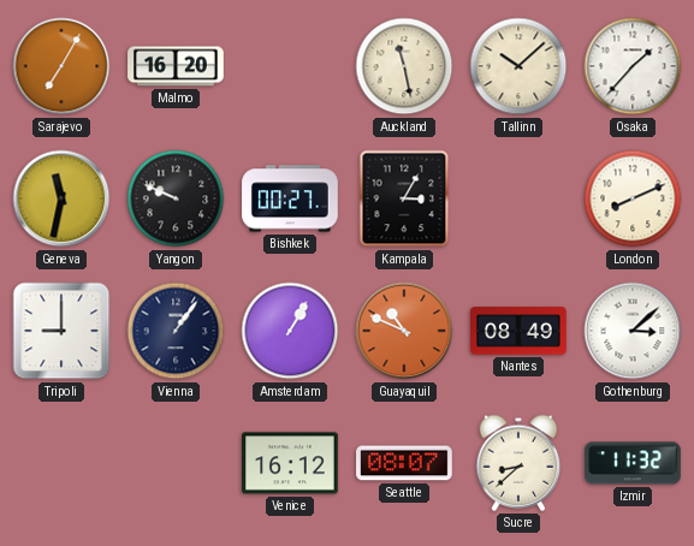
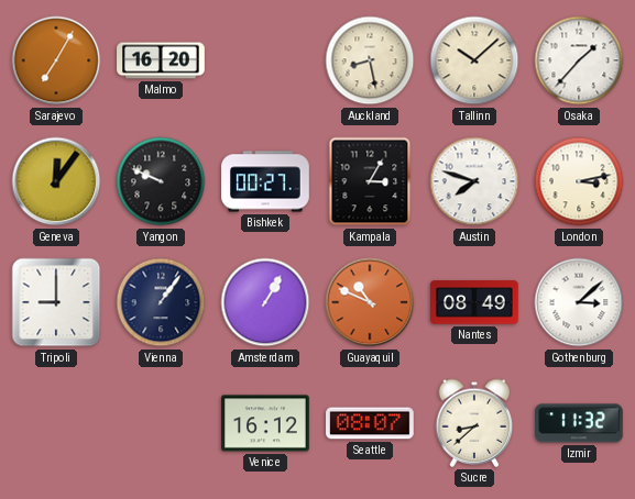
Auckland: 11:28 -> 8:28
Geneva: 11:32 -> 12:06
Austin: none -> 7:48
London: 8:11 -> 3:13
